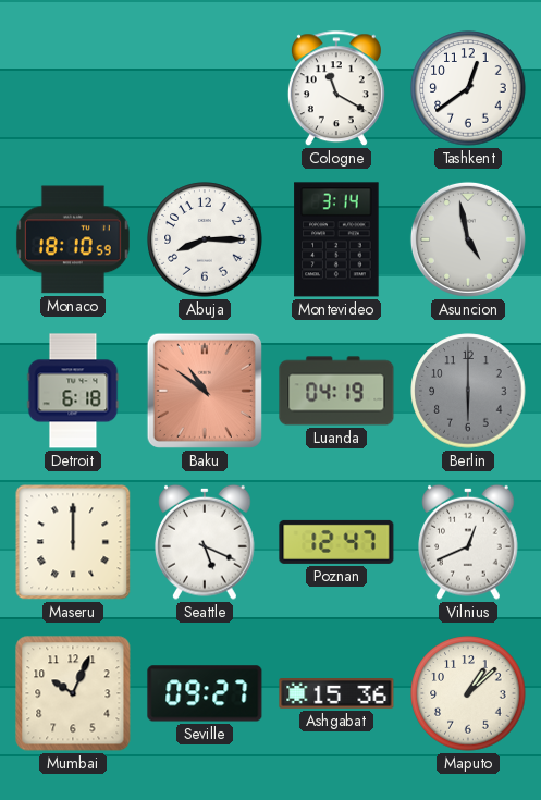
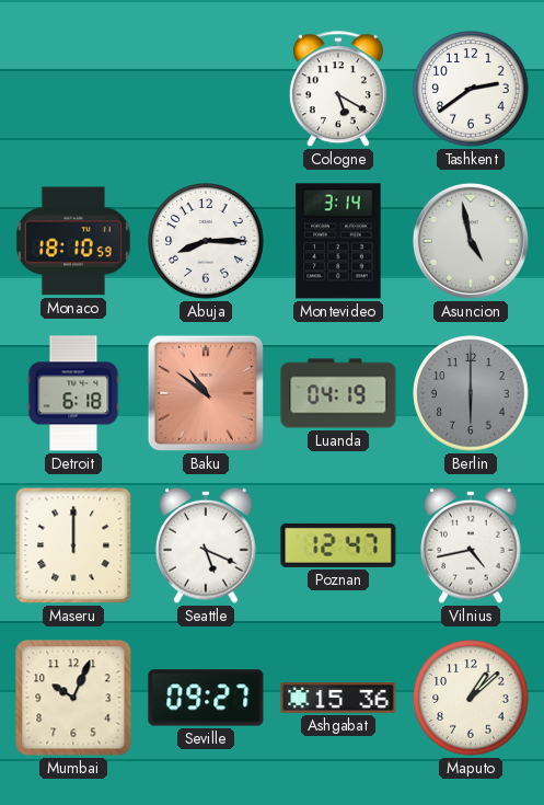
Cologne: 11:20 -> 5:20
Tashkent: 12:39 -> 2:39
Vilnius: 12:41 -> 4:43
